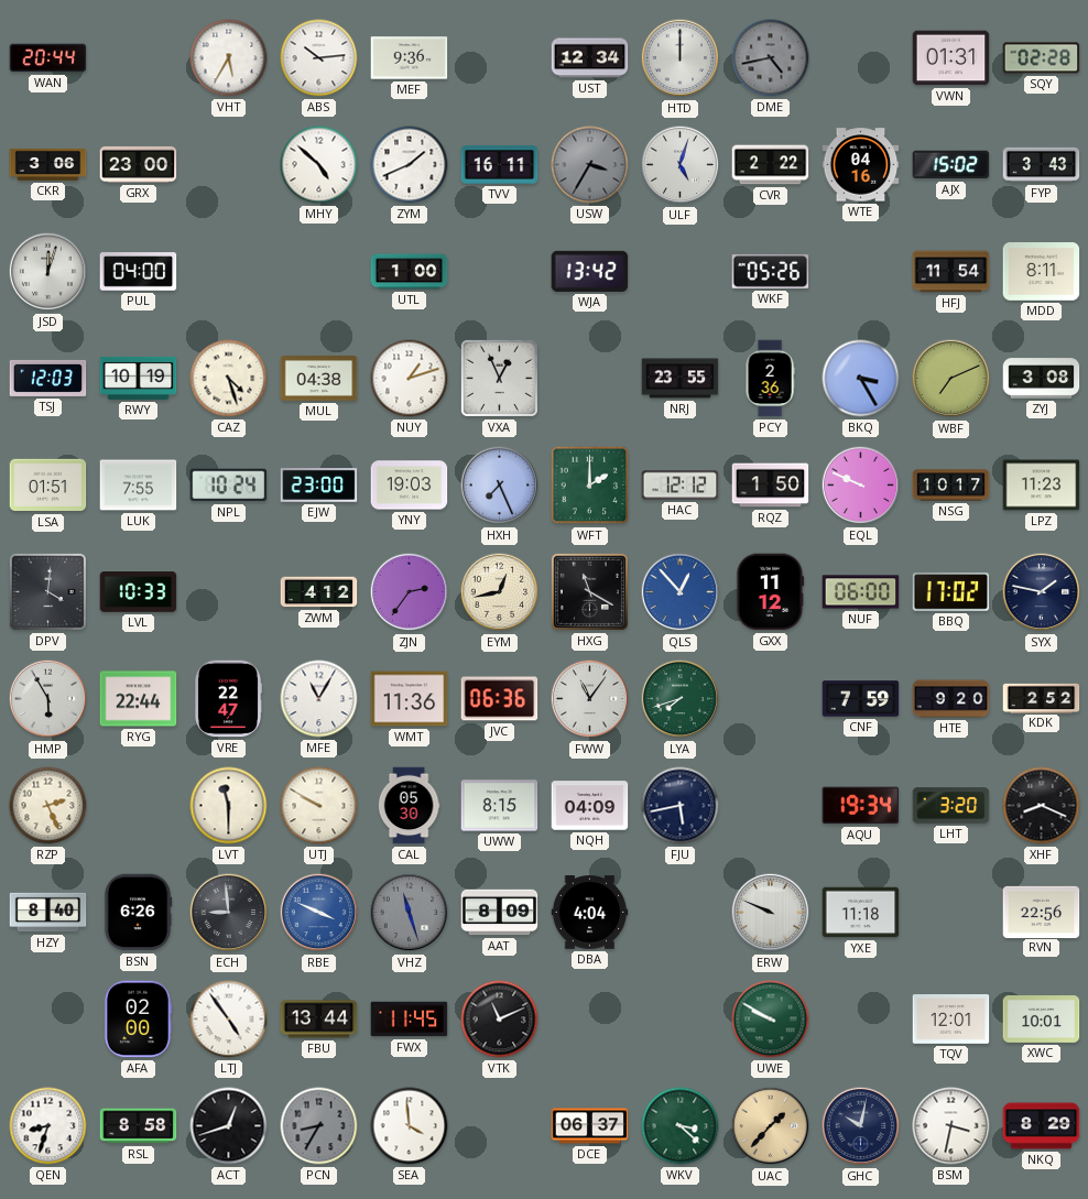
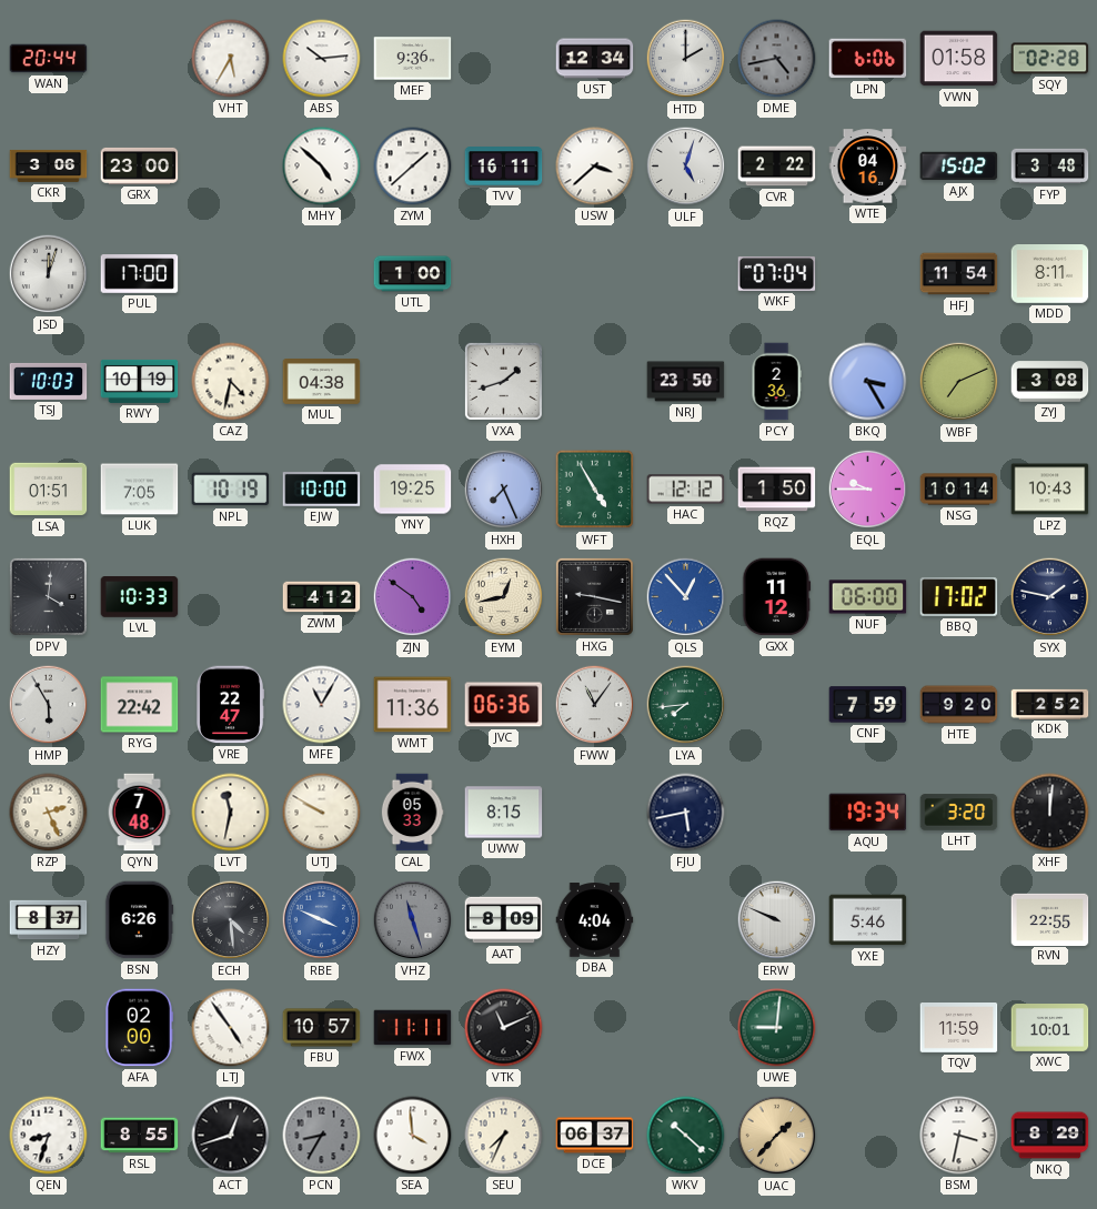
HTD: 12:00 -> 2:00
LPN: none -> 6:06
VWN: 01:31 -> 01:58
ZYM: 1:41 -> 1:38
USW: 3:35 -> 3:38
USW dial: grey -> white
FYP: 3:43 -> 3:48
PUL: 04:00 -> 17:00
WJA: 13:42 -> none
WKF: 05:26 -> 07:04
TSJ: 12:03 -> 10:03
CAZ: 4:27 -> 4:32
NUY: 1:12 -> none
VXA: 12:56 -> 1:42
NRJ: 23:55 -> 23:50
LUK: 7:55 -> 7:05
NPL: 10:24 -> 10:19
EJW: 23:00 -> 10:00
YNY: 19:03 -> 19:25
WFT: 2:00 -> 4:55
EQL: 9:49 -> 9:45
NSG: 10:17 -> 10:14
LPZ: 11:23 -> 10:43
ZJN: 2:36 -> 4:51
HXG: 11:20 -> 9:17
RYG: 22:44 -> 22:42
LYA: 7:42 -> 7:44
QYN: none -> 7:48
LVT: 11:30 -> 11:32
CAL: 05:30 -> 05:33
NQH: 04:09 -> none
XHF: 8:19 -> 12:01
HZY: 8:40 -> 8:37
ECH: 8:59 -> 4:29
YXE: 11:18 -> 5:46
RVN: 22:56 -> 22:55
FBU: 13:44 -> 10:57
FWX: 11:45 -> 11:11
UWE: 9:50 -> 9:01
TQV: 12:01 -> 11:59
RSL: 8:58 -> 8:55
SEU: none -> 7:34
WKV: 3:22 -> 10:22
GHC: 10:02 -> none
